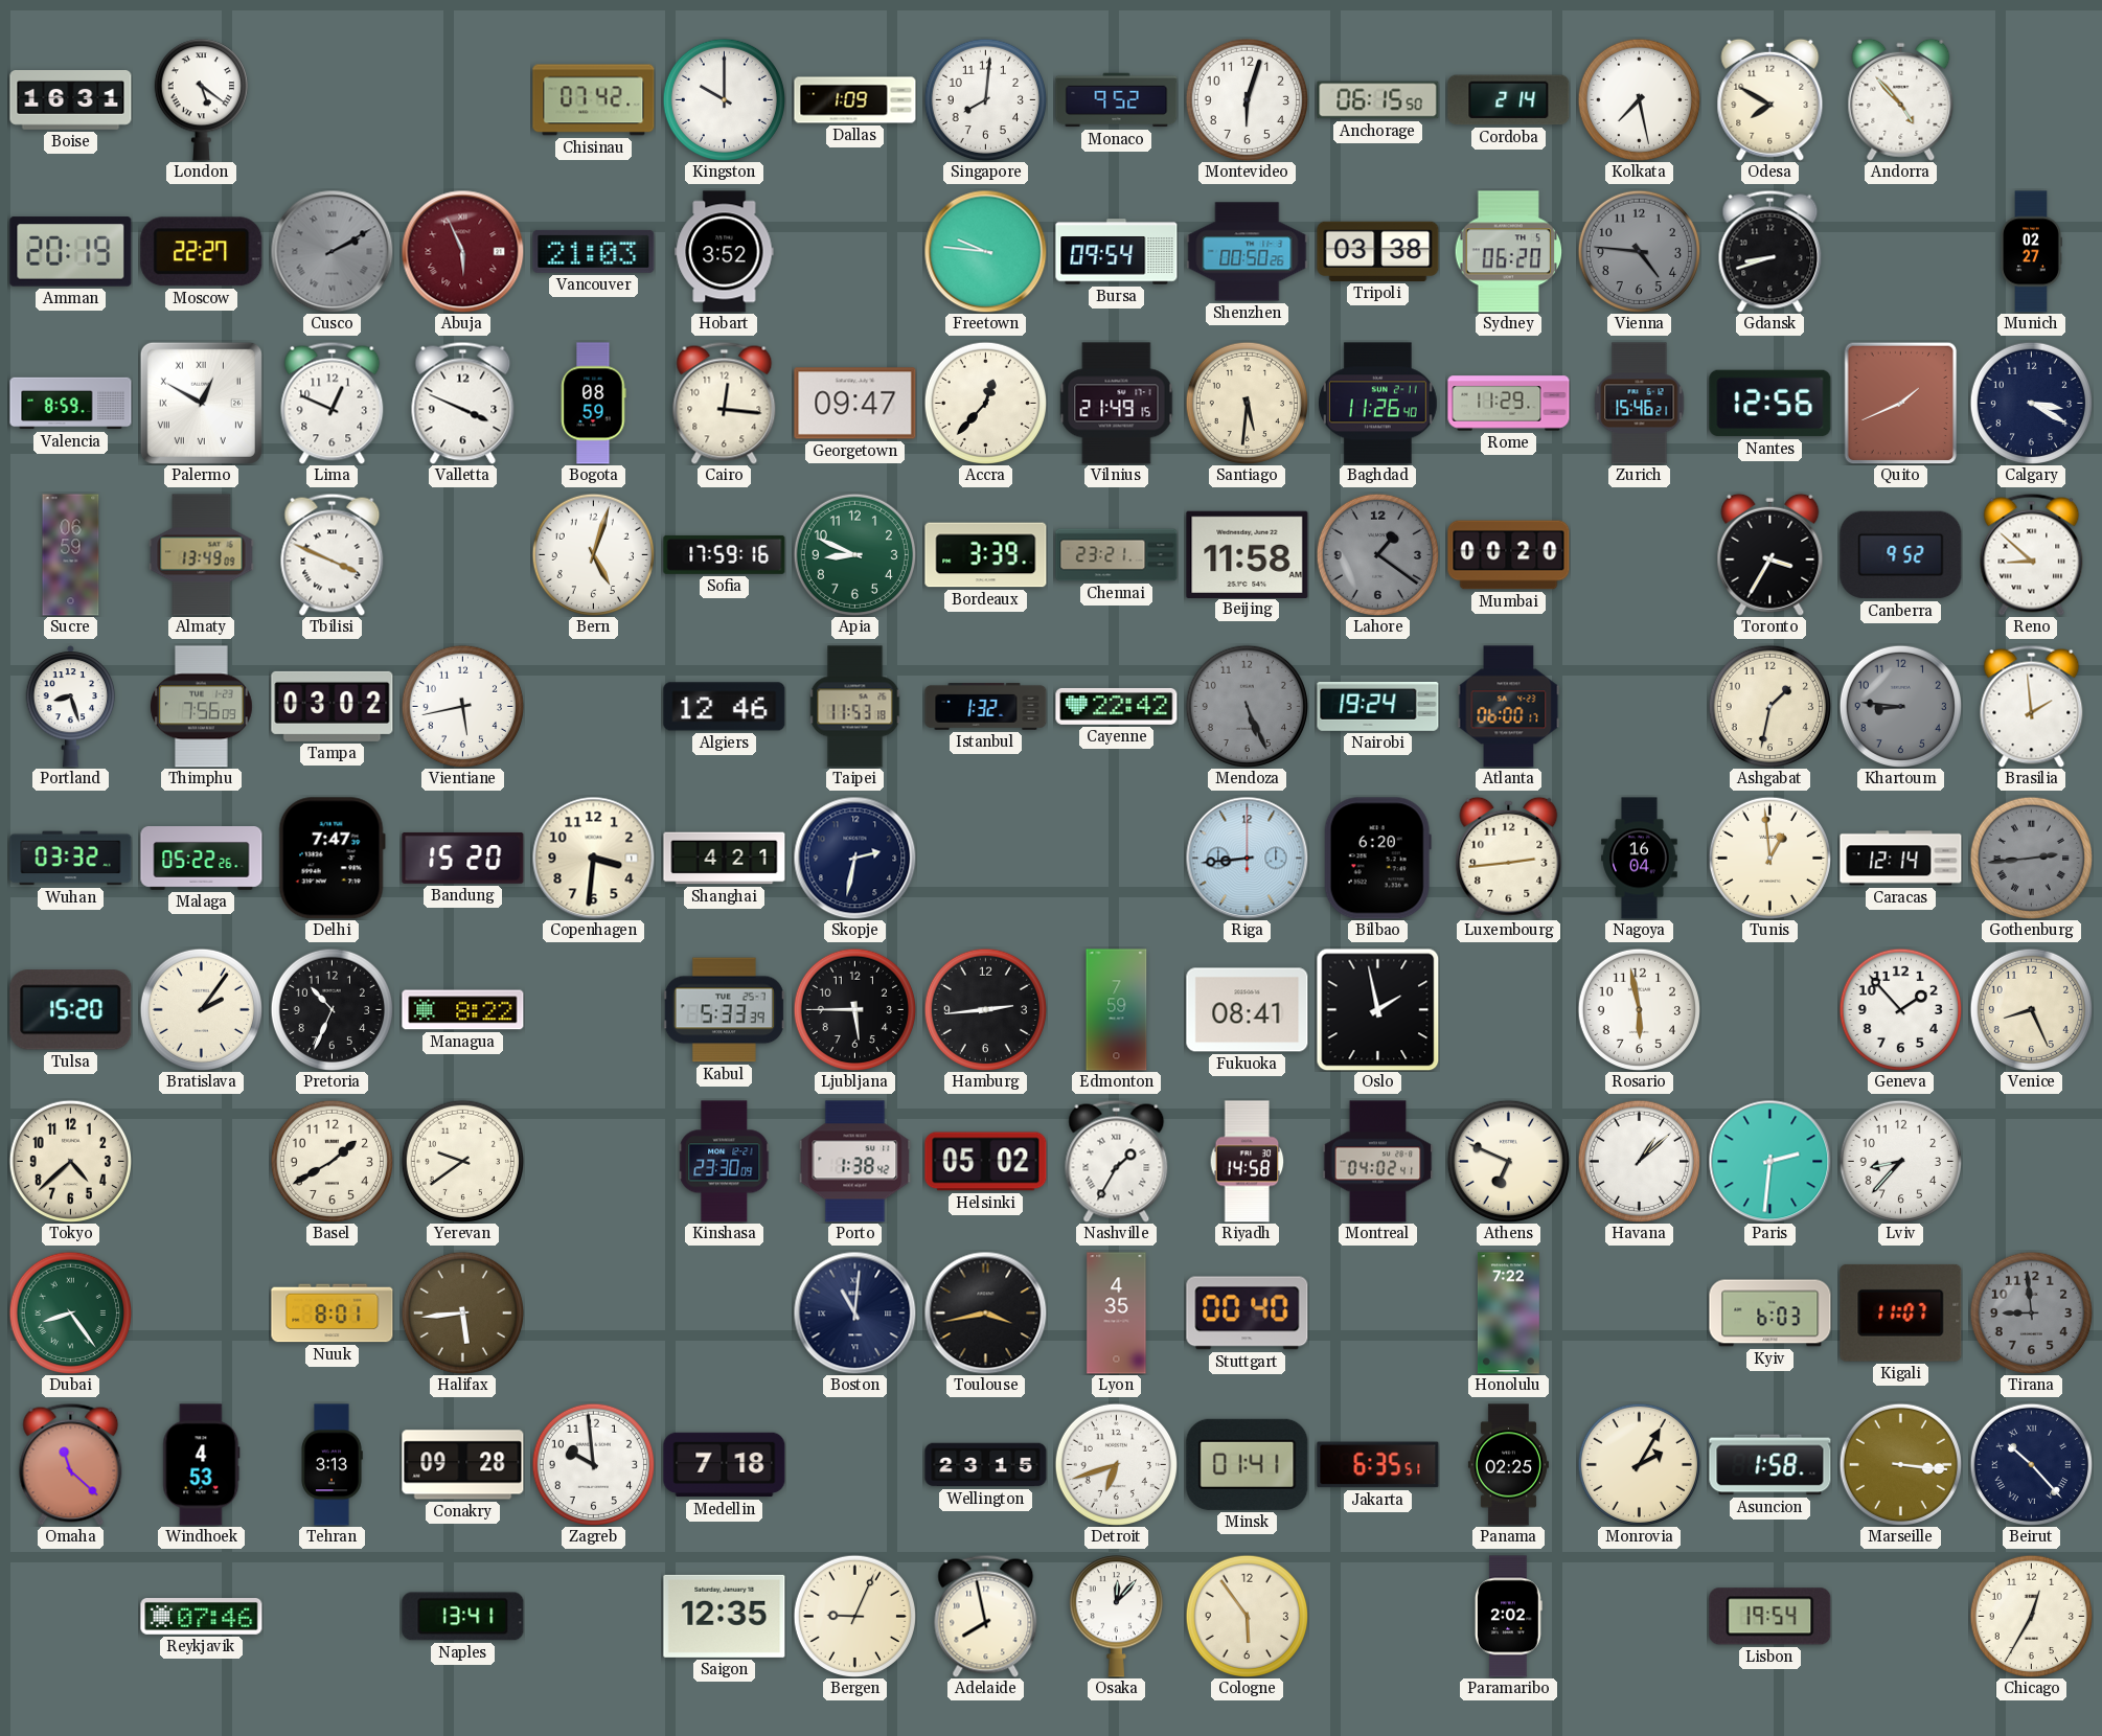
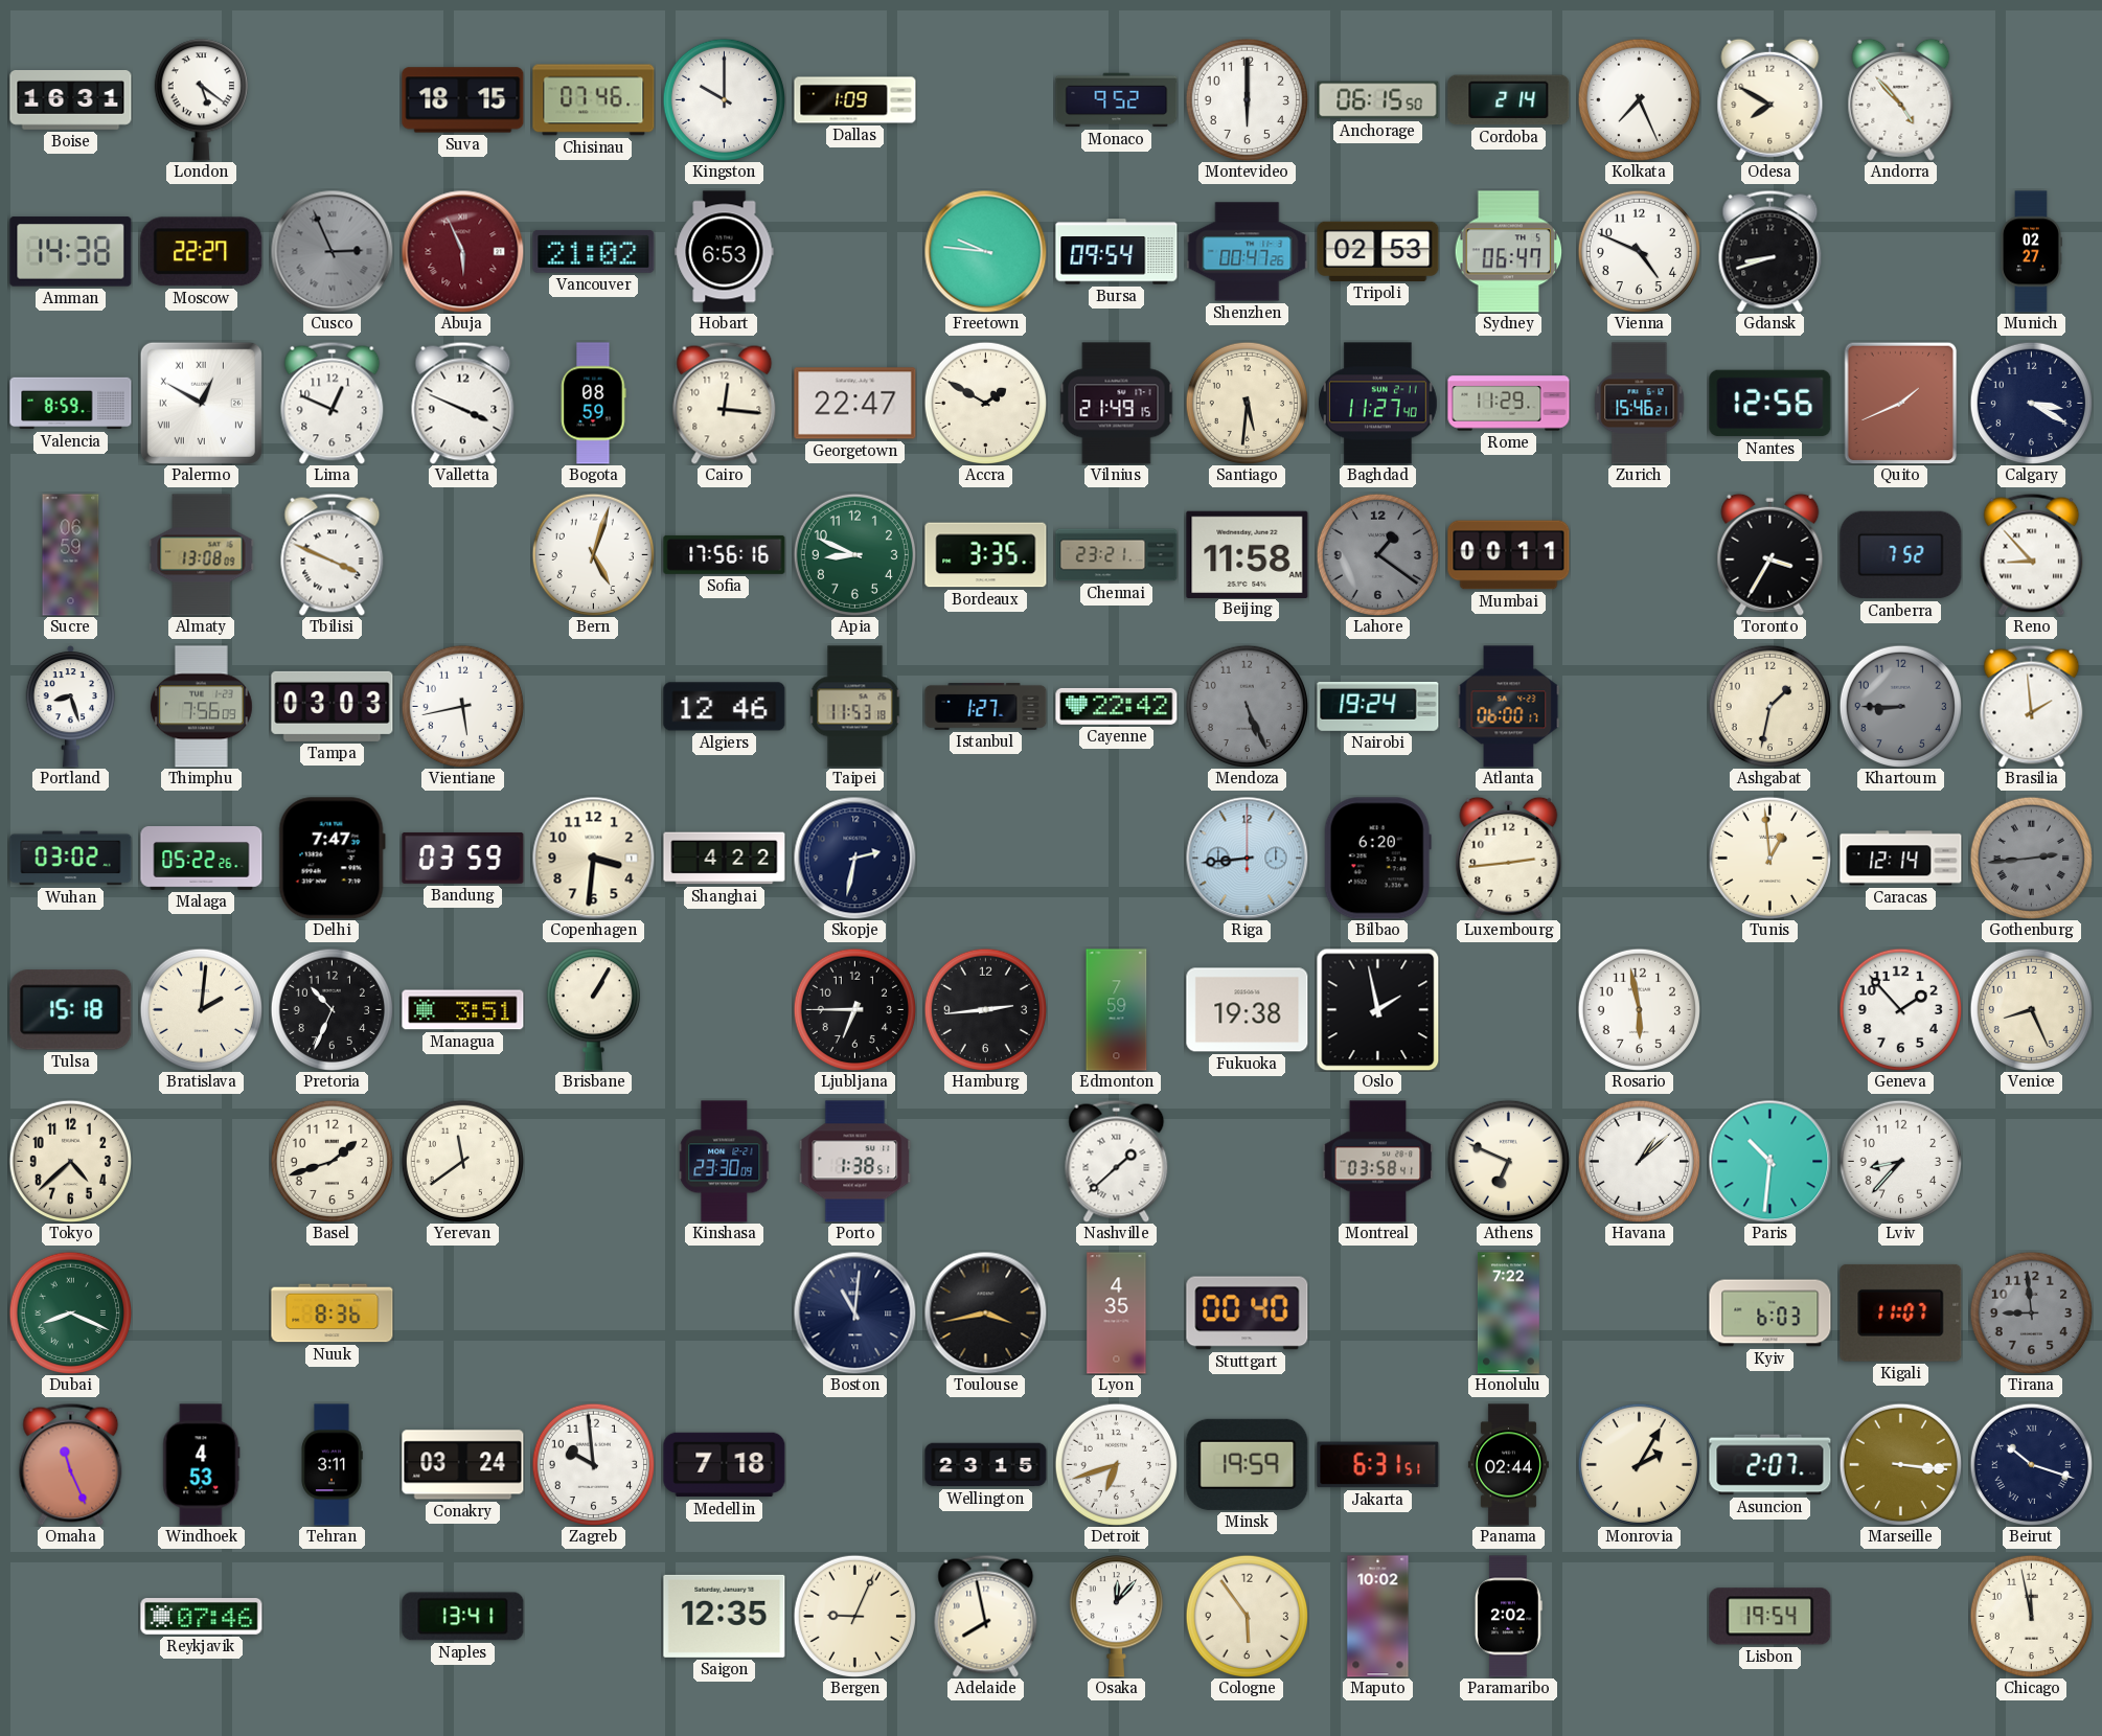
Suva: none -> 18:15
Chisinau: 07:42 -> 07:46
Singapore: 8:01 -> none
Montevideo: 6:03 -> 6:00
Kolkata: 7:28 -> 7:26
Amman: 20:19 -> 14:38
Cusco: 2:10 -> 2:56
Vancouver: 21:03 -> 21:02
Hobart: 3:52 -> 6:53
Shenzhen: 00:50 -> 00:47
Tripoli: 03:38 -> 02:53
Sydney: 06:20 -> 06:47
Vienna: 4:46 -> 4:49
Vienna dial: grey -> white
Georgetown: 09:47 -> 22:47
Accra: 12:37 -> 1:50
Baghdad: 11:26 -> 11:27
Almaty: 13:49 -> 13:08
Sofia: 17:59 -> 17:56
Bordeaux: 3:39 -> 3:35
Mumbai: 00:20 -> 00:11
Canberra: 9:52 -> 7:52
Reno: 8:52 -> 8:53
Tampa: 03:02 -> 03:03
Istanbul: 1:32 -> 1:27
Khartoum: 8:46 -> 8:45
Wuhan: 03:32 -> 03:02
Bandung: 15:20 -> 03:59
Shanghai: 4:21 -> 4:22
Nagoya: 16:04 -> none
Tulsa: 15:20 -> 15:18
Bratislava: 2:06 -> 2:01
Managua: 8:22 -> 3:51
Brisbane: none -> 1:05
Kabul: 5:33 -> none
Ljubljana: 5:45 -> 6:45
Fukuoka: 08:41 -> 19:38
Basel: 1:40 -> 1:42
Yerevan: 9:39 -> 11:39
Porto: 1:38:42 -> 1:38:51
Helsinki: 05:02 -> none
Nashville: 1:35 -> 1:38
Riyadh: 14:58 -> none
Montreal: 04:02 -> 03:58
Paris: 2:31 -> 10:31
Dubai: 8:24 -> 8:19
Nuuk: 8:01 -> 8:36
Halifax: 5:44 -> none
Omaha: 11:22 -> 11:26
Tehran: 3:13 -> 3:11
Conakry: 09:28 -> 03:24
Minsk: 01:41 -> 19:59
Jakarta: 6:35 -> 6:31
Panama: 02:25 -> 02:44
Asuncion: 1:58 -> 2:07
Beirut: 10:23 -> 10:18
Maputo: none -> 10:02
Chicago: 12:35 -> 11:58
